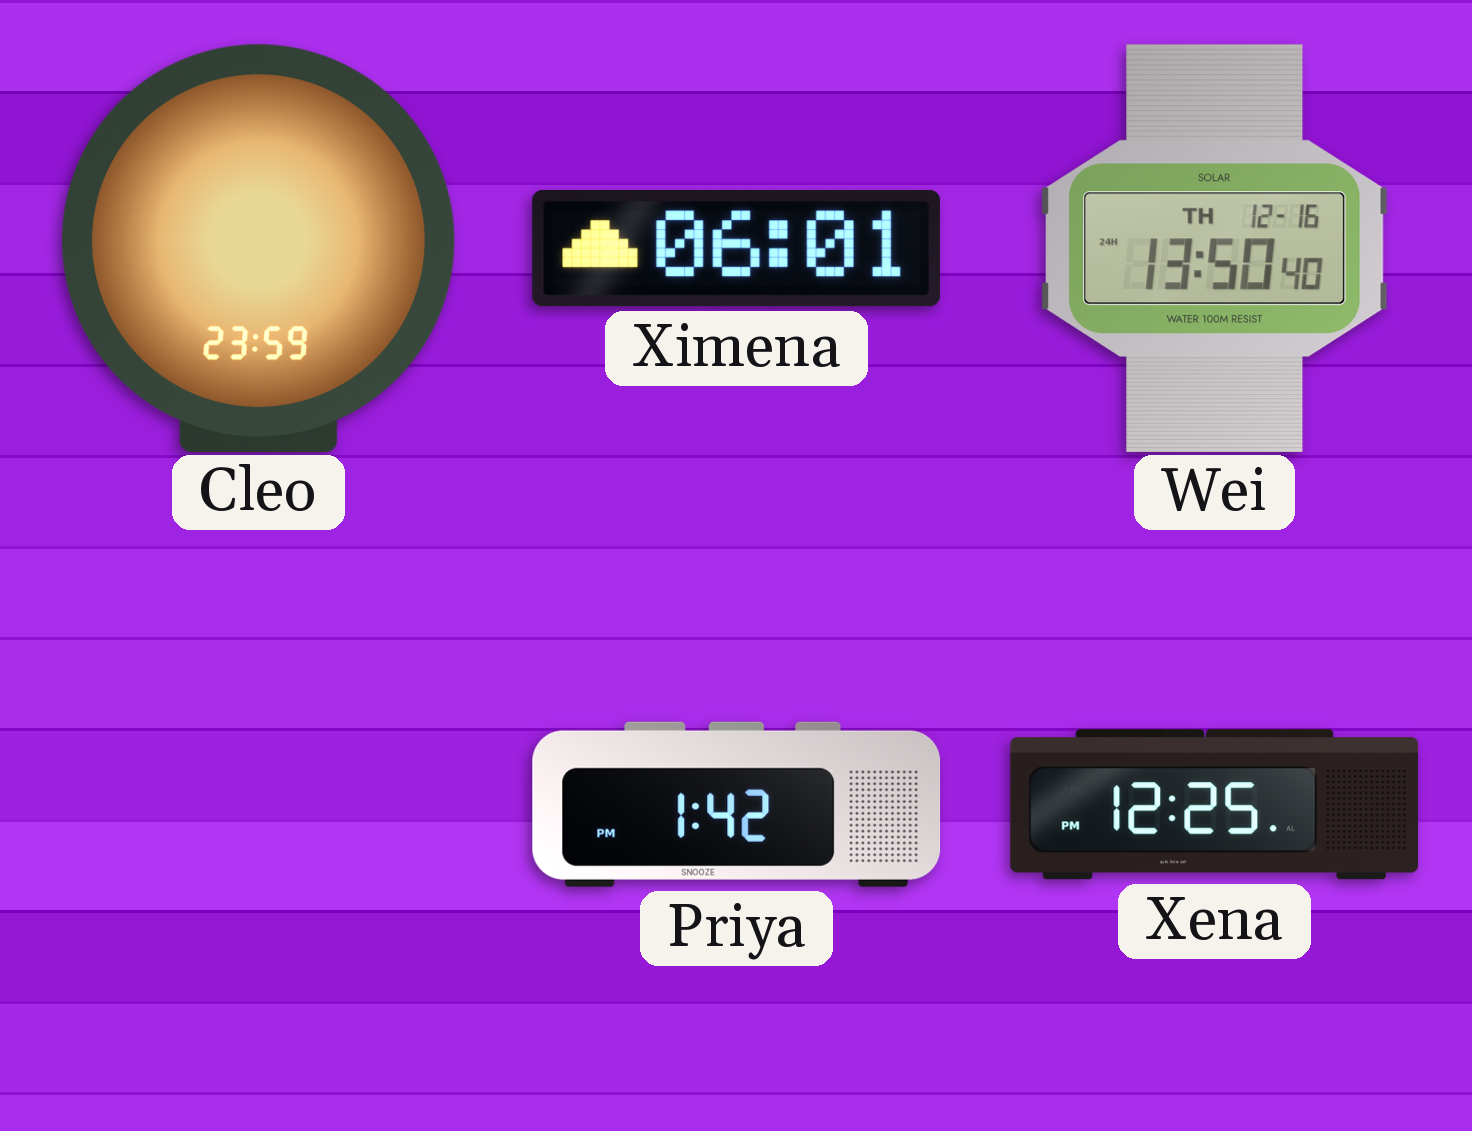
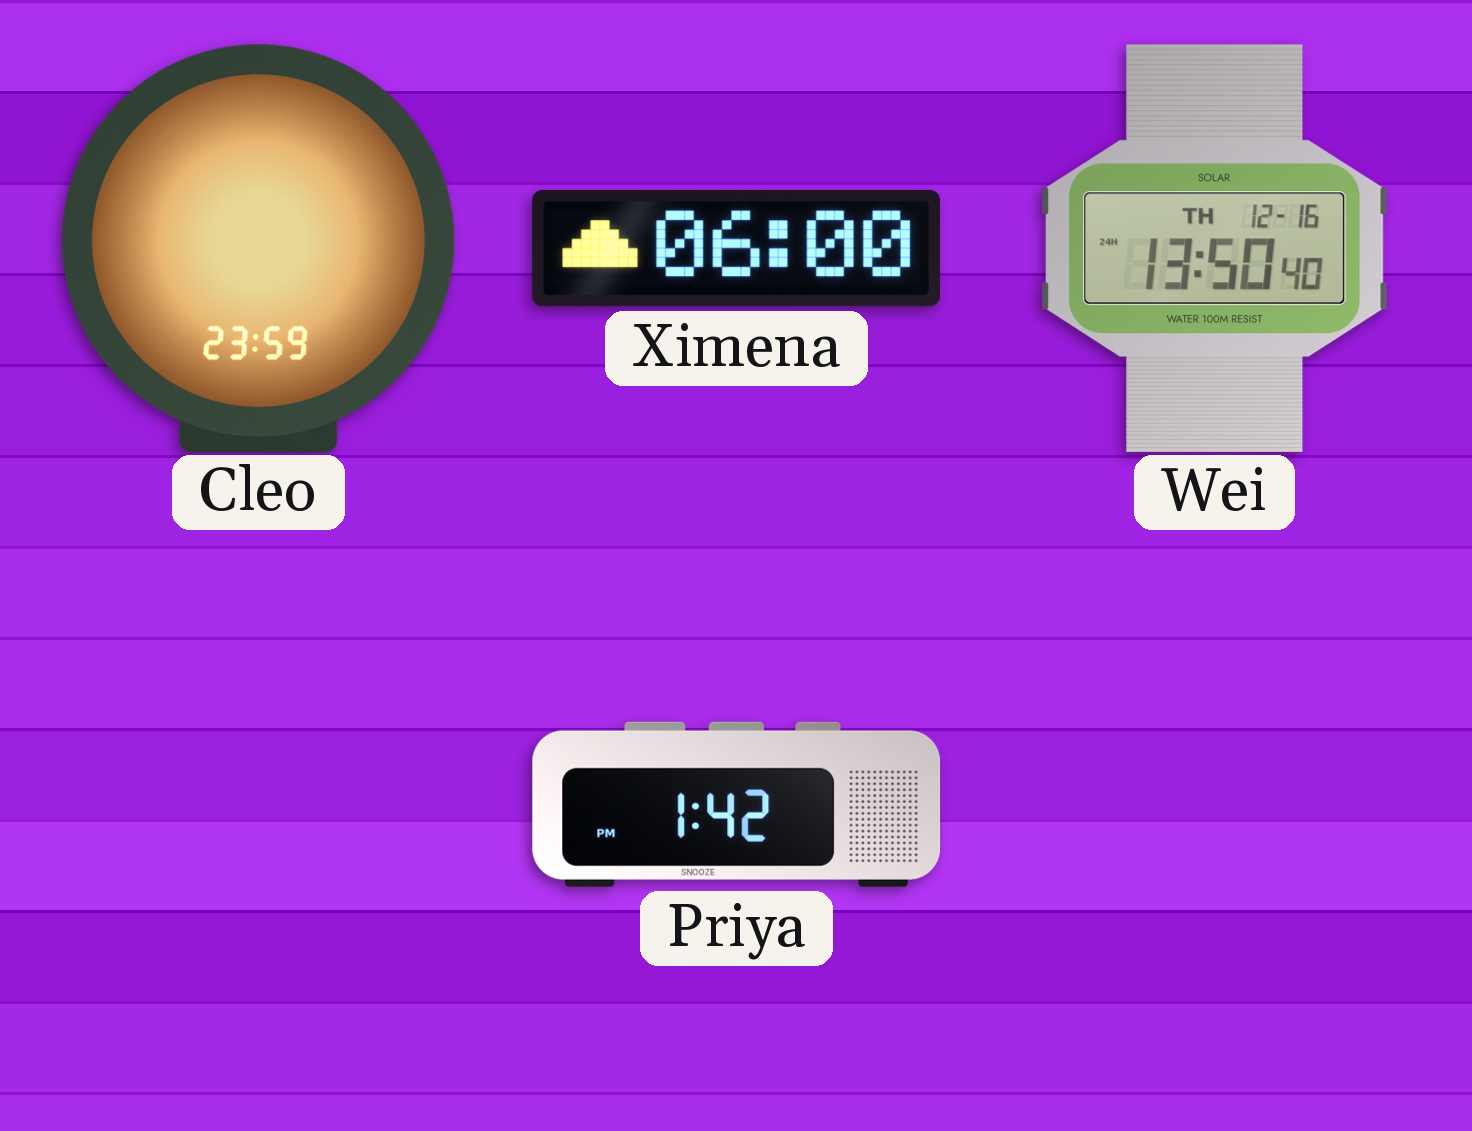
Ximena: 06:01 -> 06:00
Xena: 12:25 -> none
